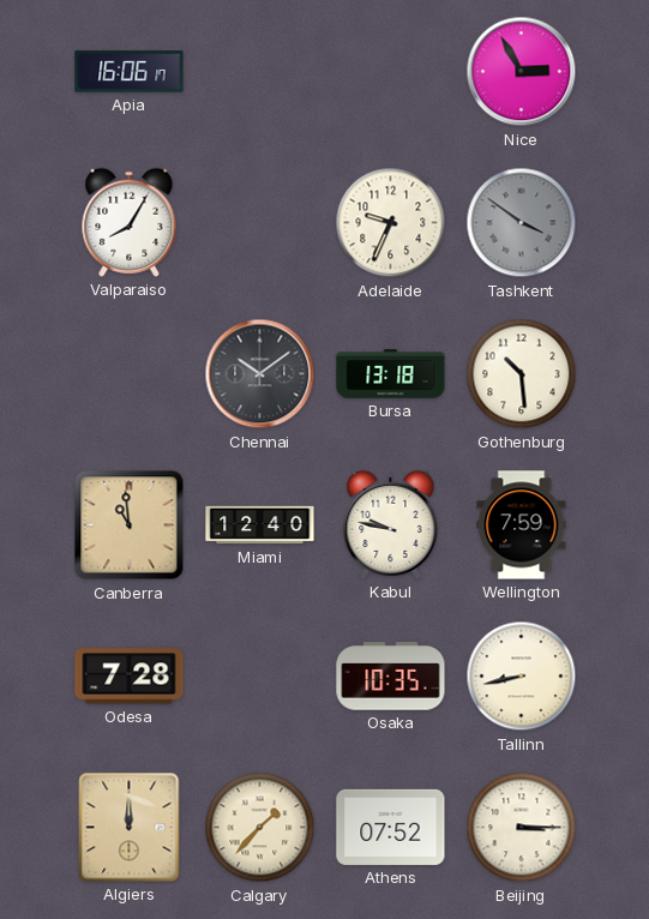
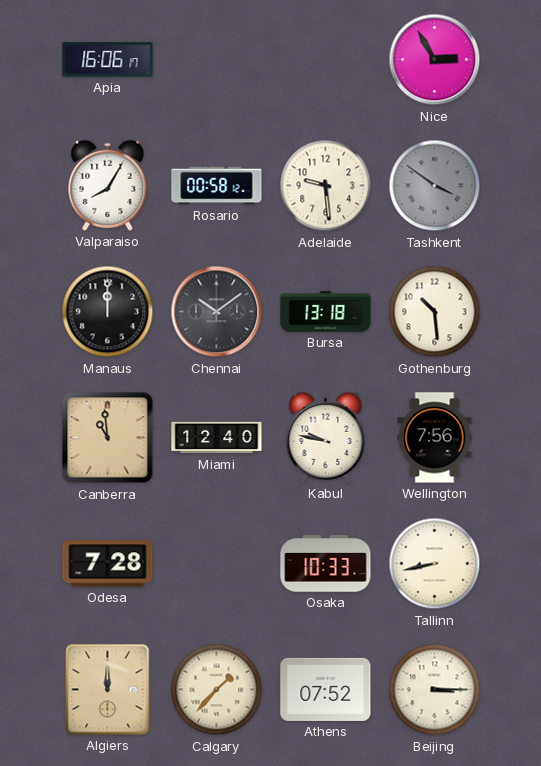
Rosario: none -> 00:58
Adelaide: 9:34 -> 9:29
Manaus: none -> 12:00
Wellington: 7:59 -> 7:56
Osaka: 10:35 -> 10:33
